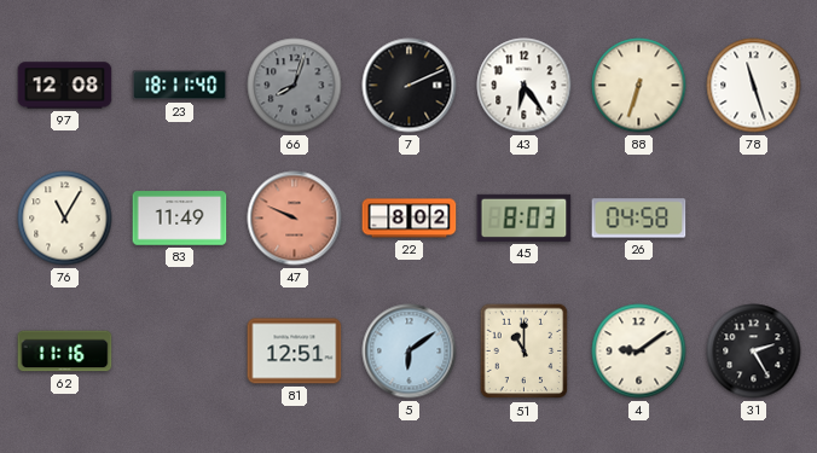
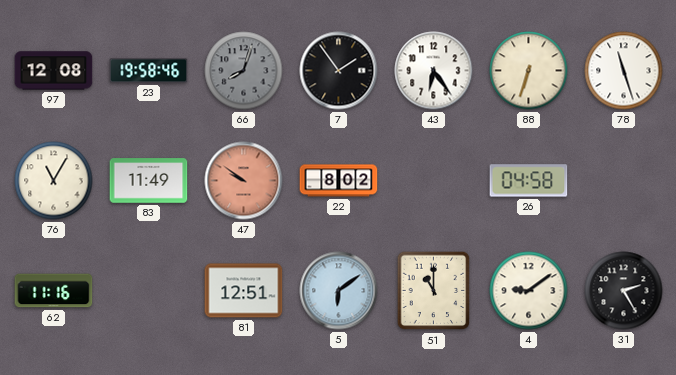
23: 18:11 -> 19:58
7: 2:11 -> 1:54
47: 9:49 -> 9:51
45: 8:03 -> none
